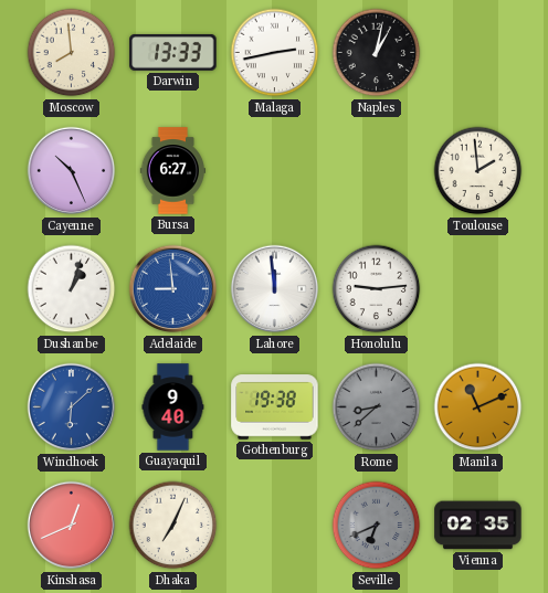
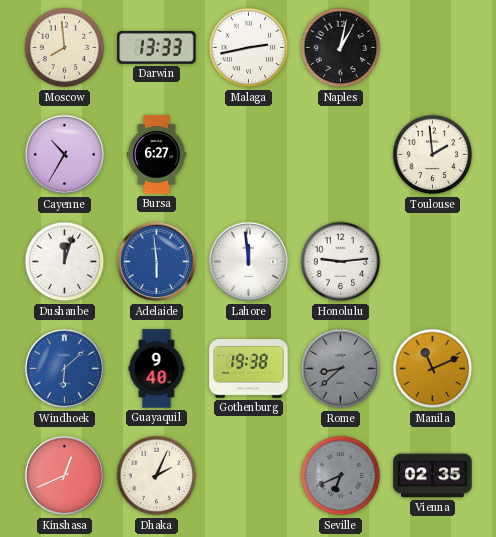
Cayenne: 10:26 -> 10:35
Dushanbe: 1:03 -> 12:03
Adelaide: 8:59 -> 5:59
Dhaka: 7:04 -> 2:04
